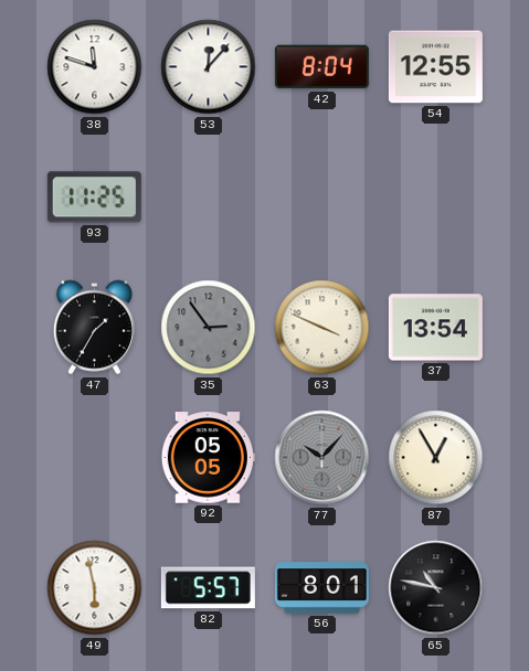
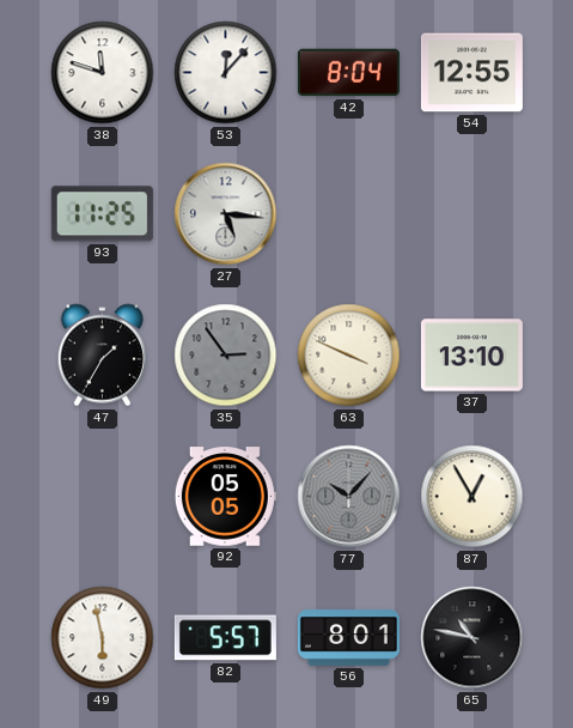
27: none -> 5:16
37: 13:54 -> 13:10
